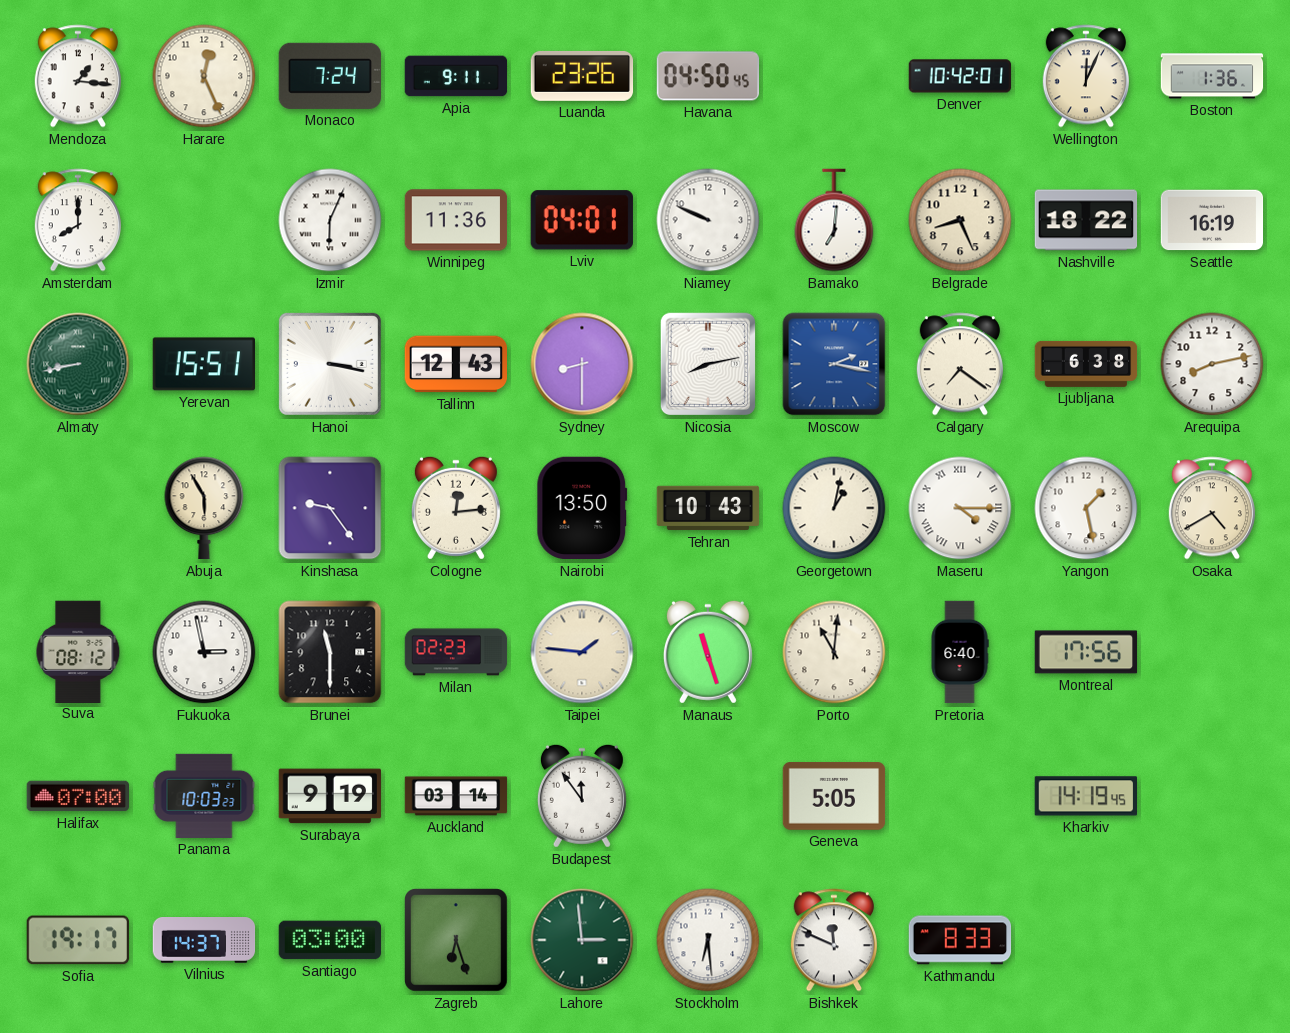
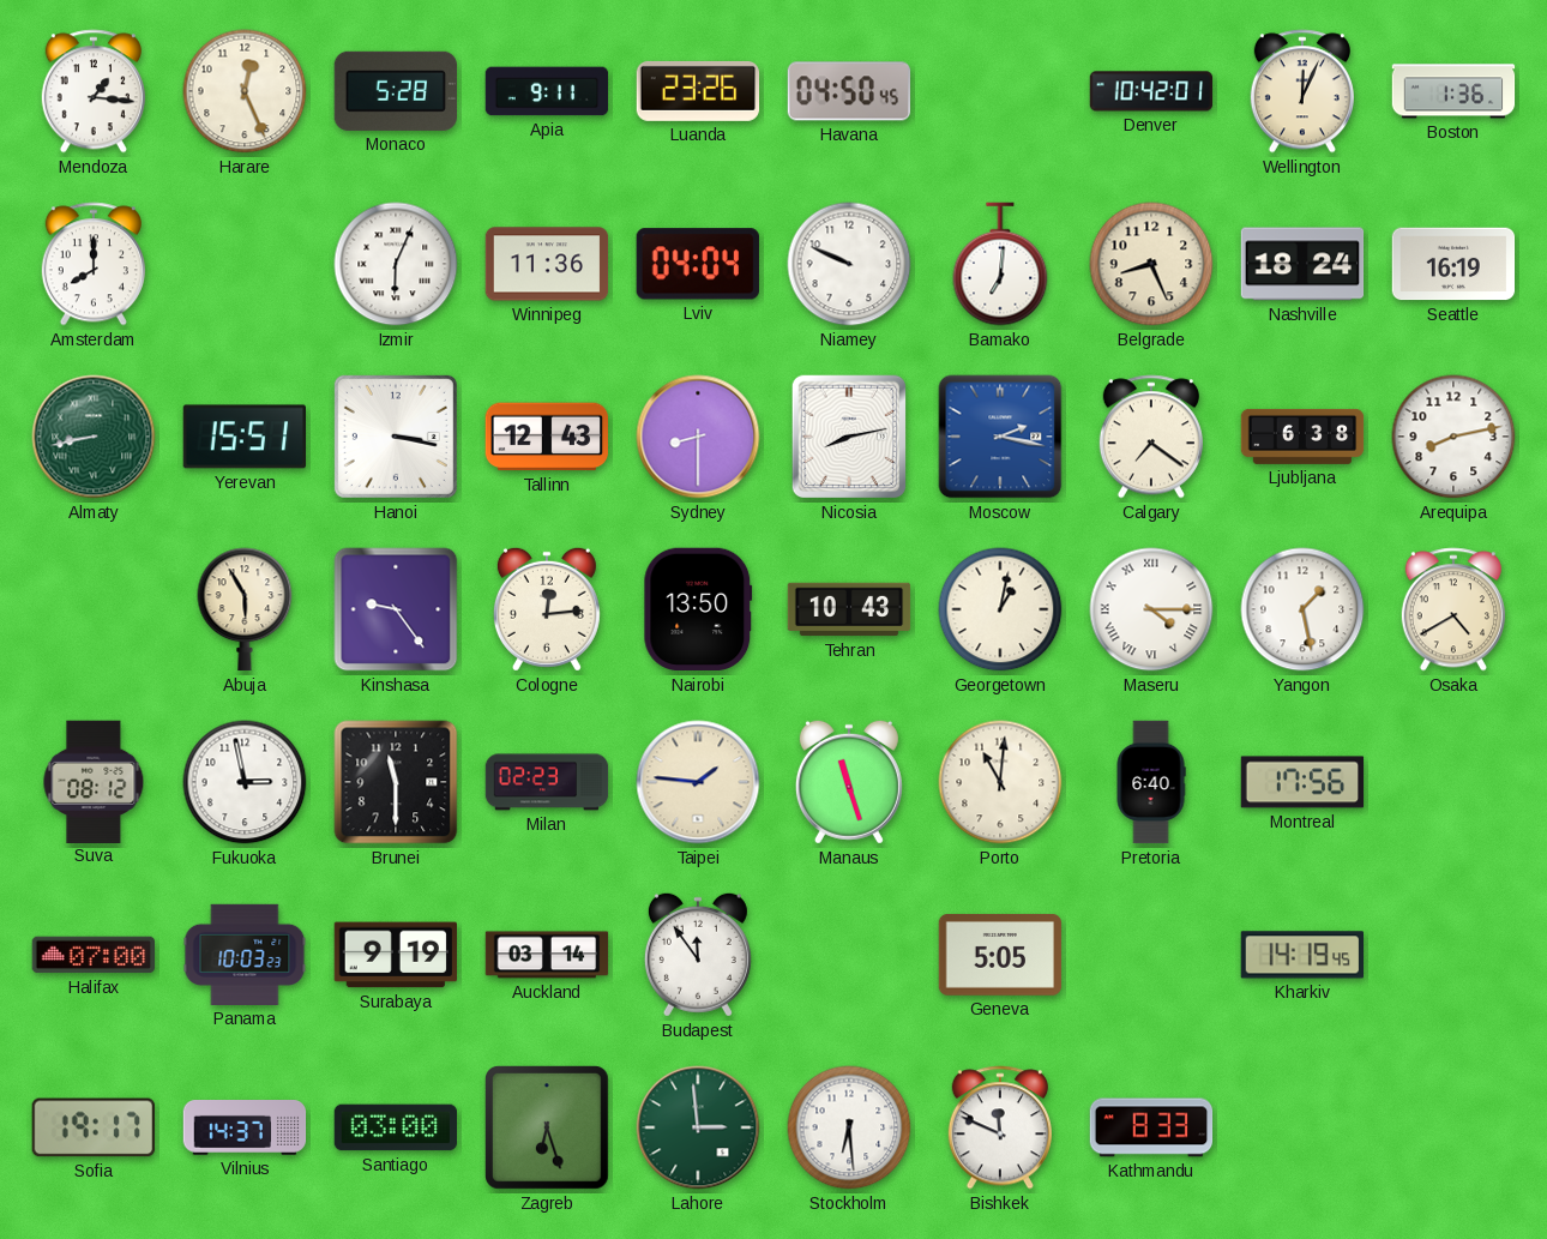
Monaco: 7:24 -> 5:28
Lviv: 04:01 -> 04:04
Nashville: 18:22 -> 18:24
